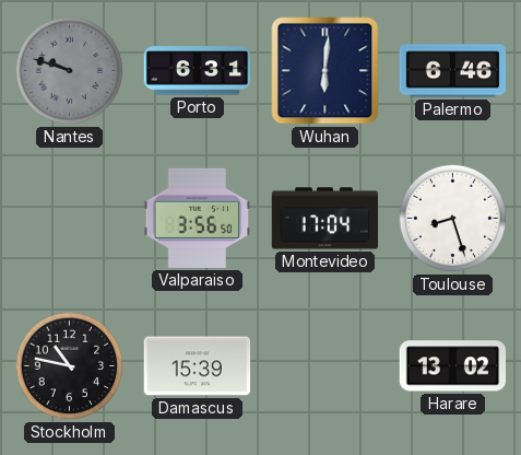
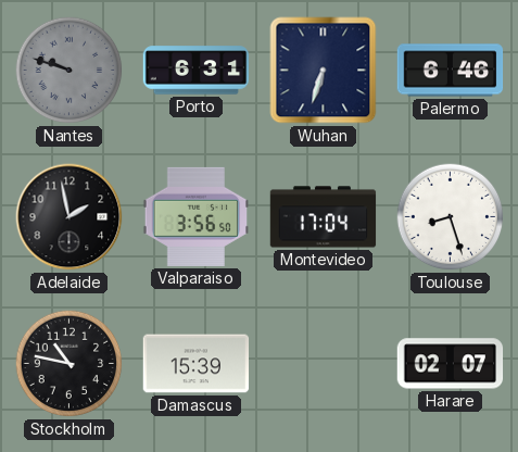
Wuhan: 6:01 -> 6:33
Adelaide: none -> 1:58
Harare: 13:02 -> 02:07
